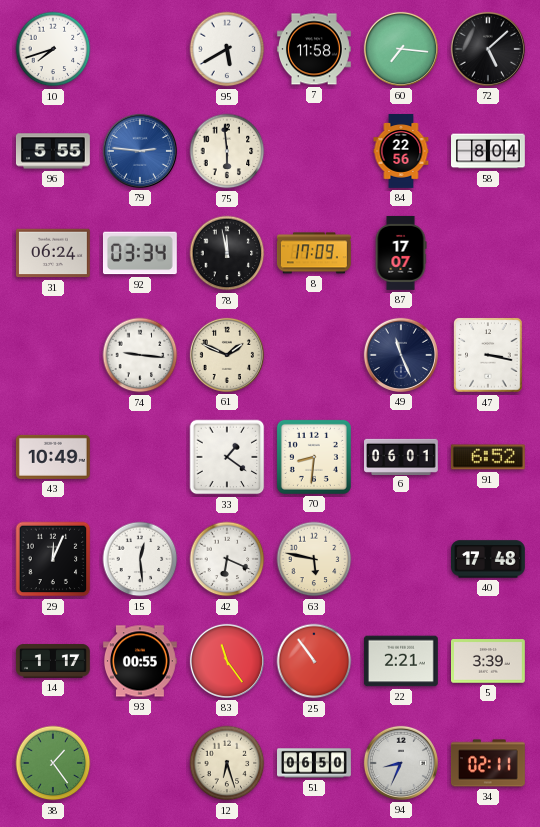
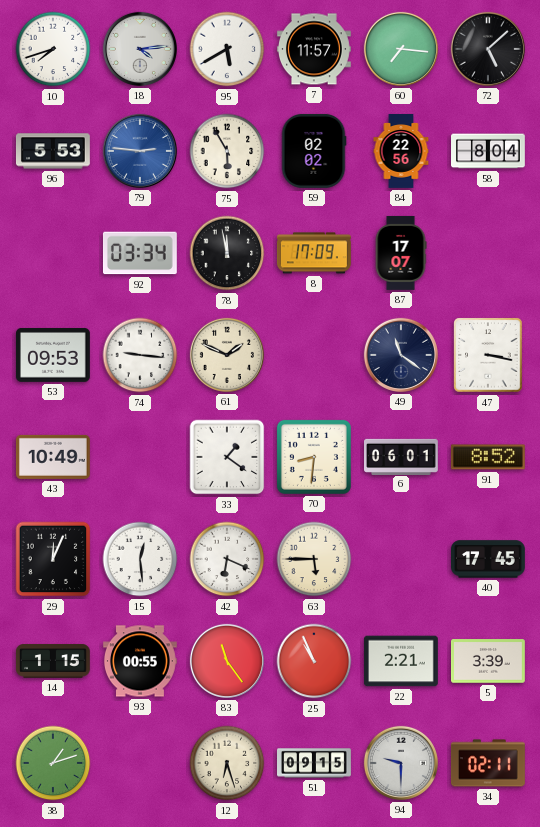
18: none -> 4:14
7: 11:58 -> 11:57
96: 5:55 -> 5:53
75: 5:59 -> 5:55
59: none -> 02:02
31: 06:24 -> none
53: none -> 09:53
49: 11:26 -> 11:21
91: 6:52 -> 8:52
63: 5:47 -> 5:45
40: 17:48 -> 17:45
14: 1:17 -> 1:15
25: 10:54 -> 10:56
38: 1:24 -> 1:12
51: 06:50 -> 09:15
94: 8:34 -> 9:30
